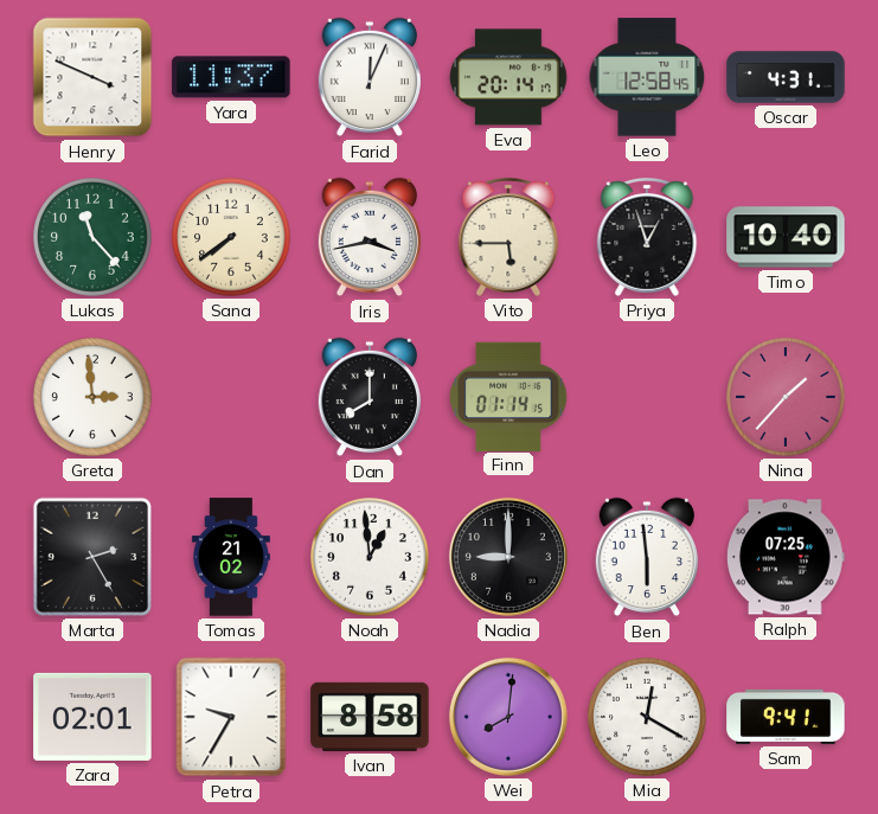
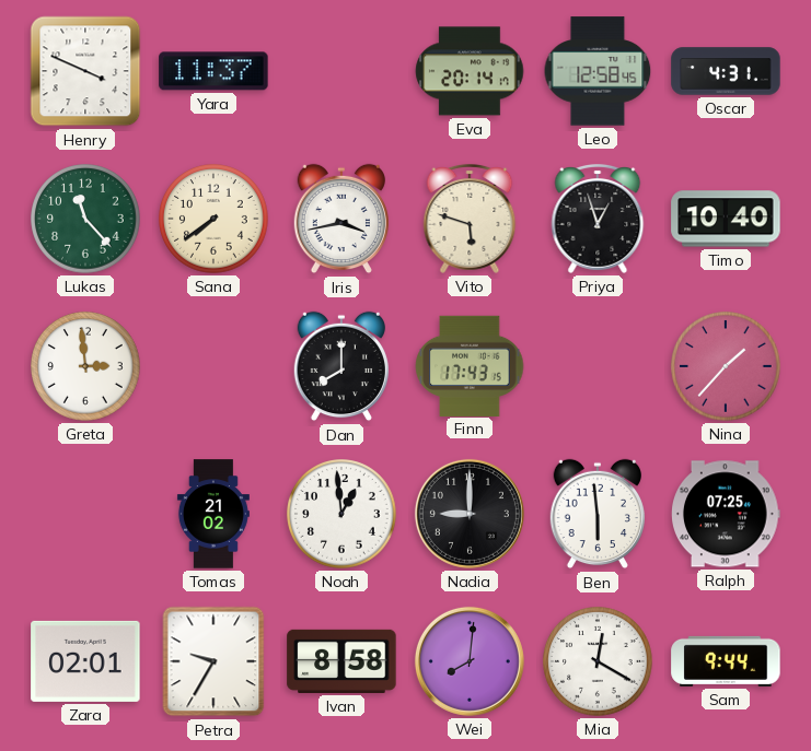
Farid: 12:04 -> none
Vito: 5:45 -> 5:48
Finn: 01:14 -> 17:43
Marta: 2:25 -> none
Sam: 9:41 -> 9:44
